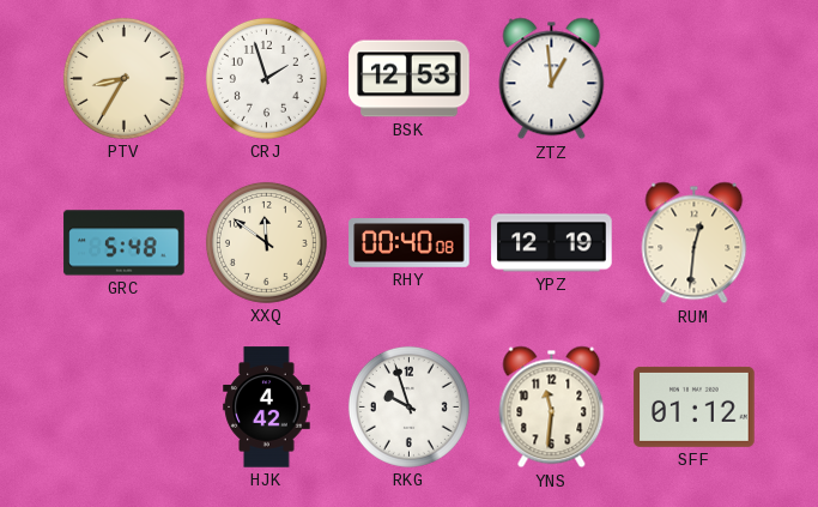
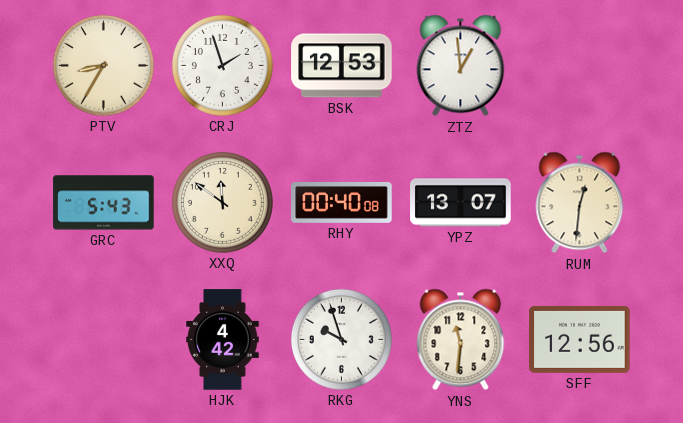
GRC: 5:48 -> 5:43
YPZ: 12:19 -> 13:07
SFF: 01:12 -> 12:56
